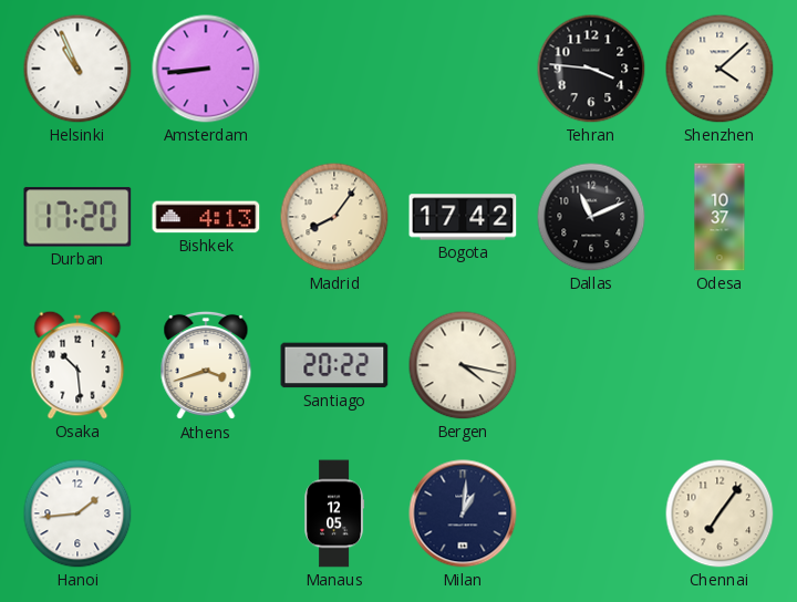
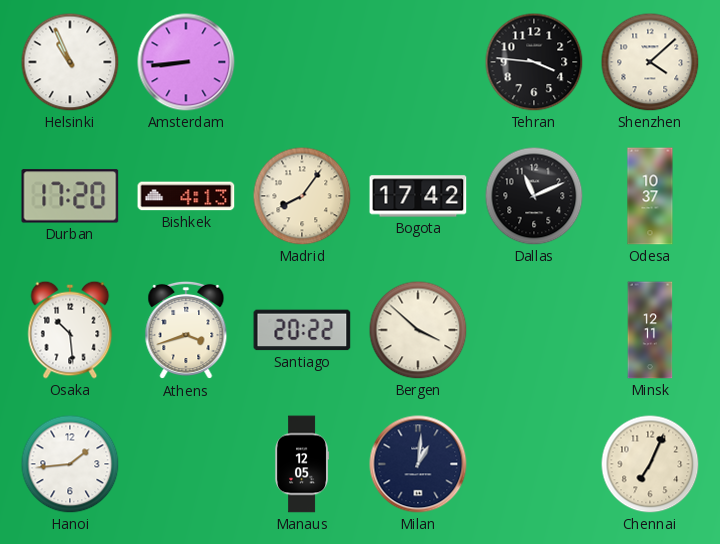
Bergen: 4:17 -> 3:52
Minsk: none -> 12:11
Chennai: 7:06 -> 7:04
